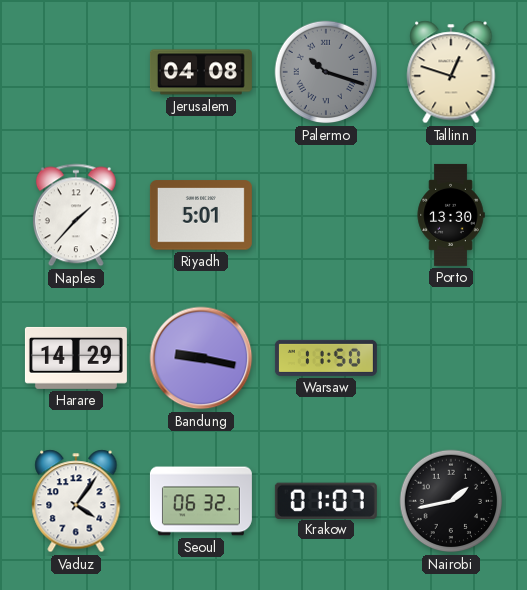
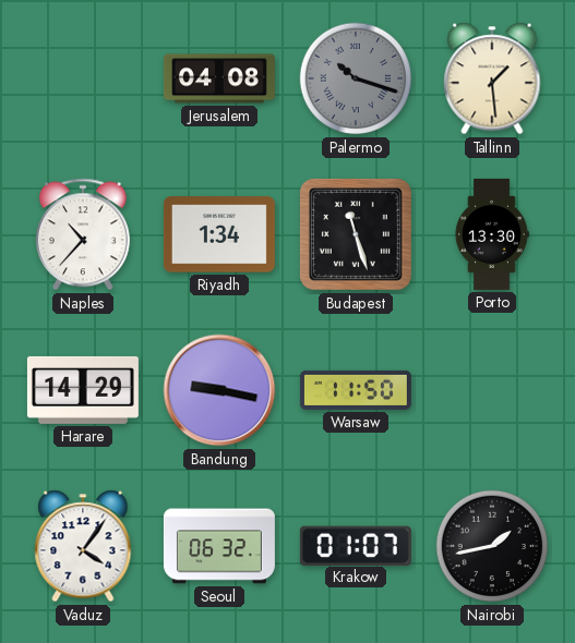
Tallinn: 12:48 -> 1:29
Naples: 1:37 -> 10:37
Riyadh: 5:01 -> 1:34
Budapest: none -> 11:27
